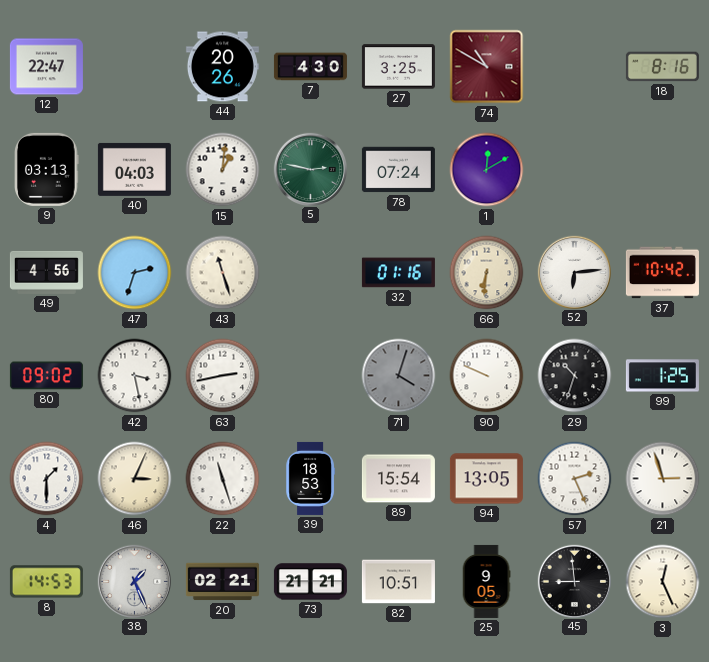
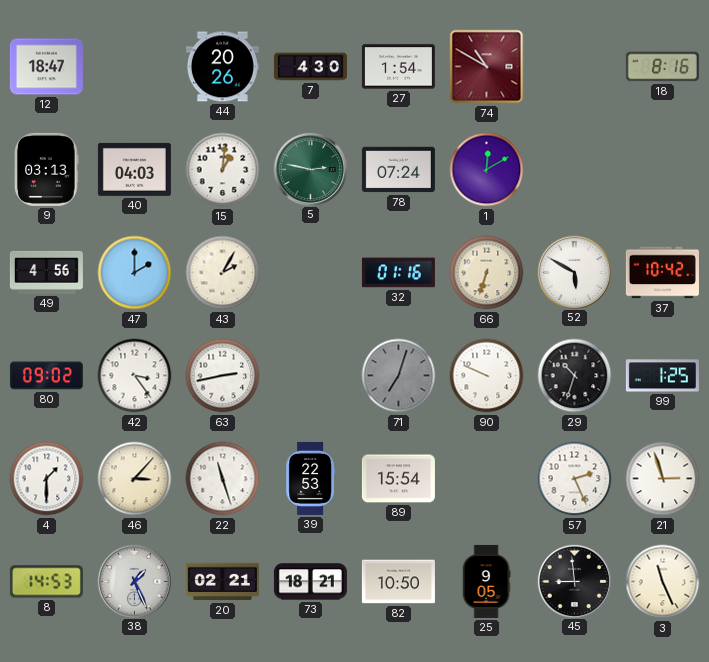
12: 22:47 -> 18:47
27: 3:25 -> 1:54
47: 2:33 -> 2:00
43: 11:27 -> 2:05
66: 6:31 -> 6:33
52: 6:14 -> 5:50
42: 3:28 -> 3:24
71: 4:03 -> 7:03
46: 3:04 -> 3:07
39: 18:53 -> 22:53
94: 13:05 -> none
73: 21:21 -> 18:21
82: 10:51 -> 10:50
3: 12:26 -> 11:26
